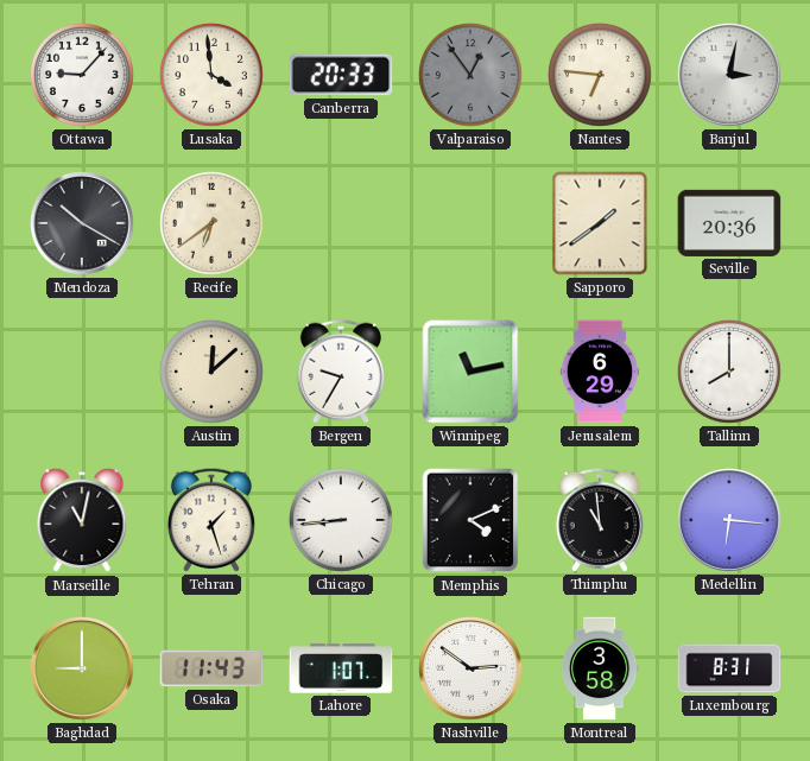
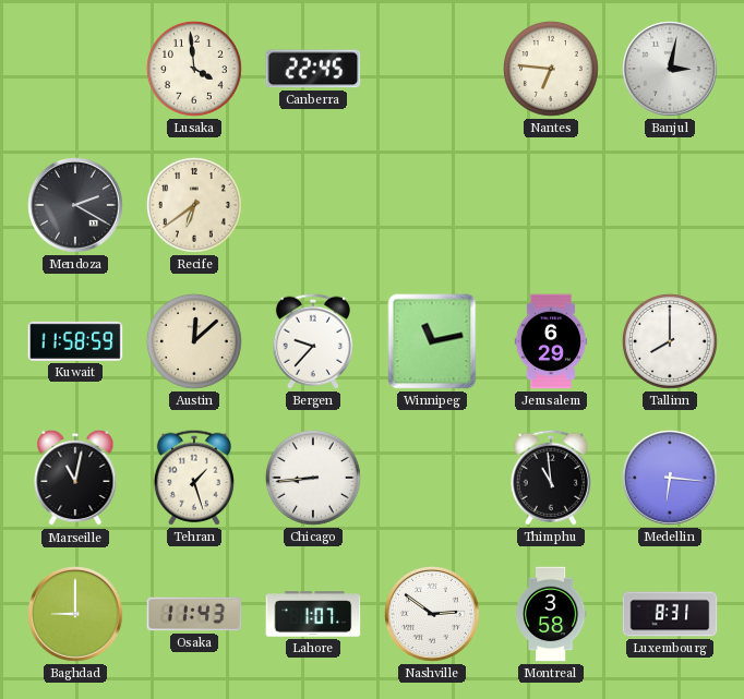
Ottawa: 9:07 -> none
Canberra: 20:33 -> 22:45
Valparaiso: 12:54 -> none
Mendoza: 10:20 -> 2:20
Sapporo: 1:39 -> none
Seville: 20:36 -> none
Kuwait: none -> 11:58
Bergen: 9:35 -> 9:37
Memphis: 4:11 -> none
